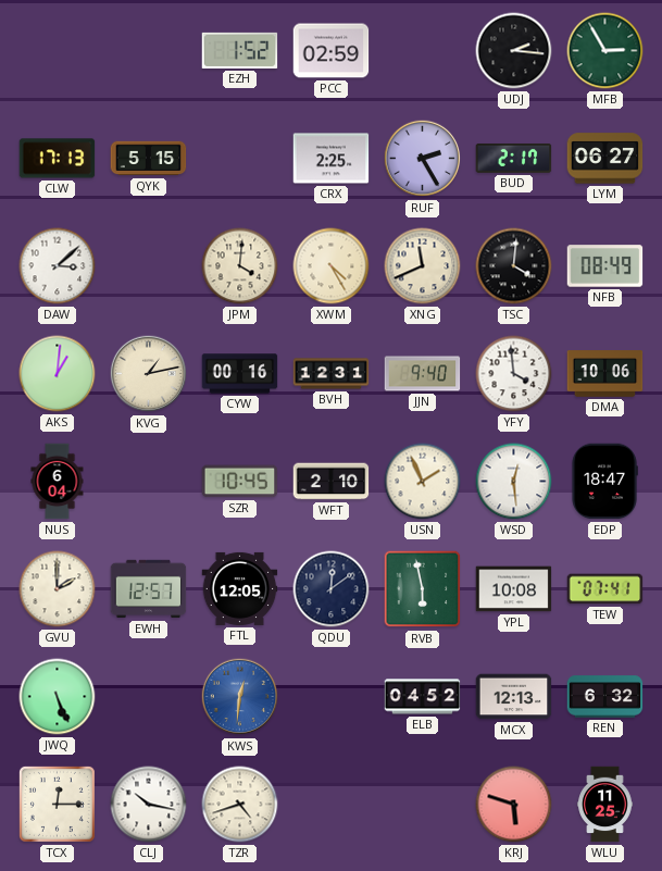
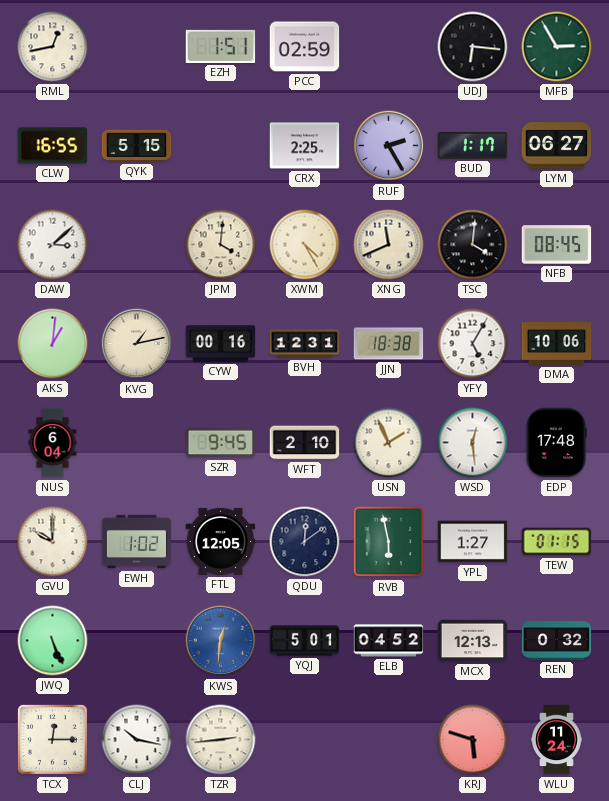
RML: none -> 12:43
EZH: 1:52 -> 1:51
UDJ: 2:16 -> 6:16
CLW: 17:13 -> 16:55
BUD: 2:17 -> 1:17
NFB: 08:49 -> 08:45
JJN: 9:40 -> 18:38
YFY: 3:59 -> 5:05
SZR: 10:45 -> 9:45
EDP: 18:47 -> 17:48
GVU: 2:00 -> 10:00
EWH: 12:57 -> 1:02
YPL: 10:08 -> 1:27
TEW: 07:41 -> 01:15
YQJ: none -> 5:01
REN: 6:32 -> 0:32
TZR: 4:42 -> 2:44
WLU: 11:25 -> 11:24
